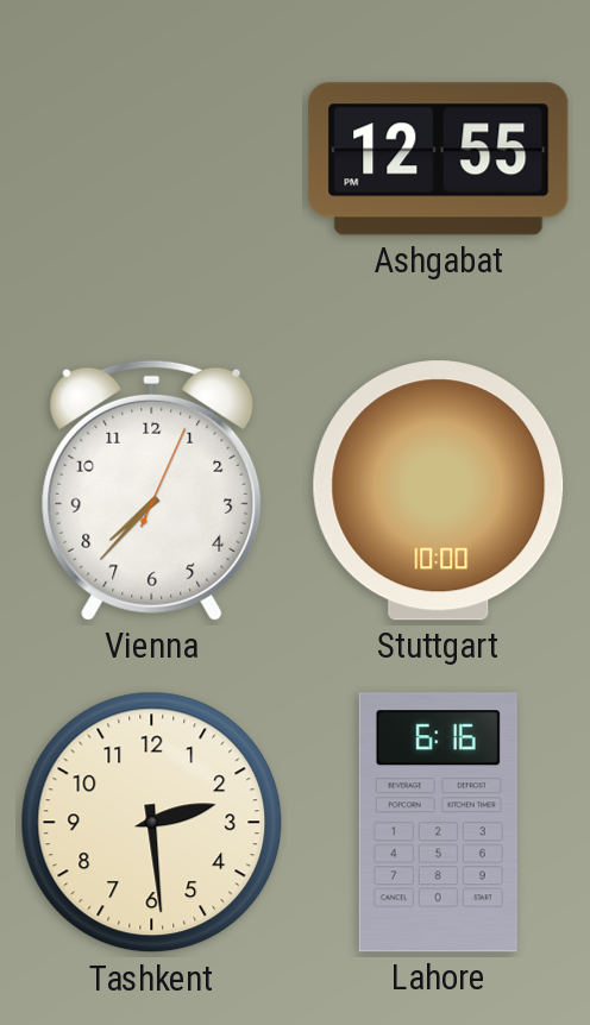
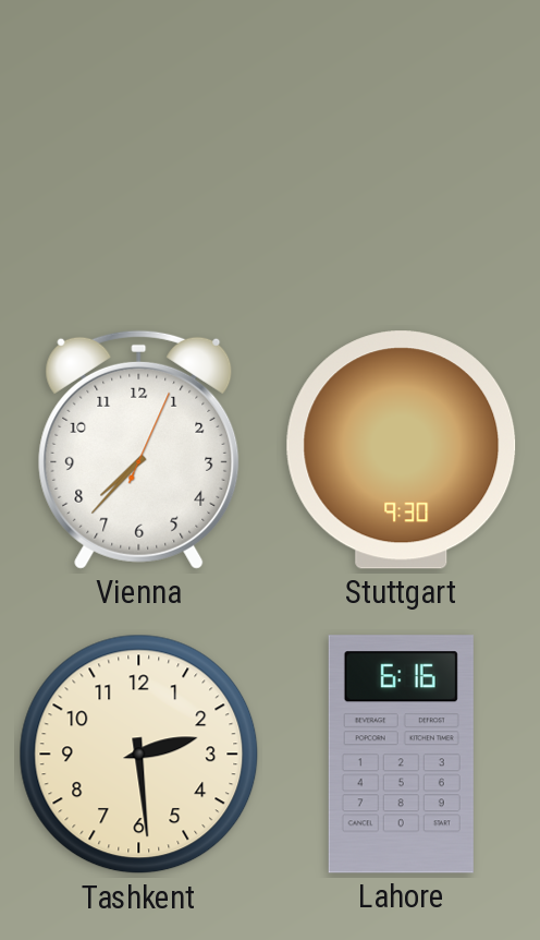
Ashgabat: 12:55 -> none
Stuttgart: 10:00 -> 9:30
